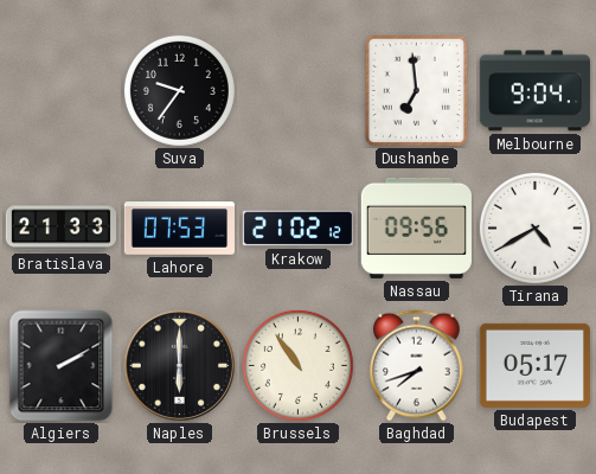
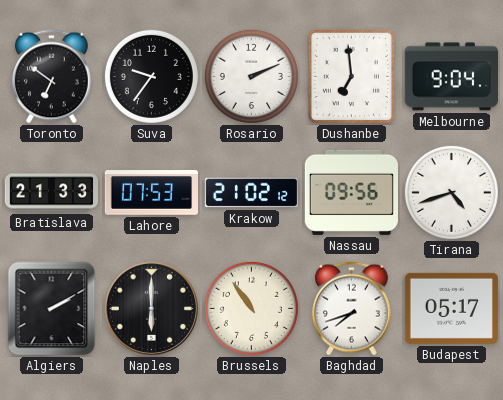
Toronto: none -> 6:51
Rosario: none -> 2:11
Tirana: 4:40 -> 4:42
